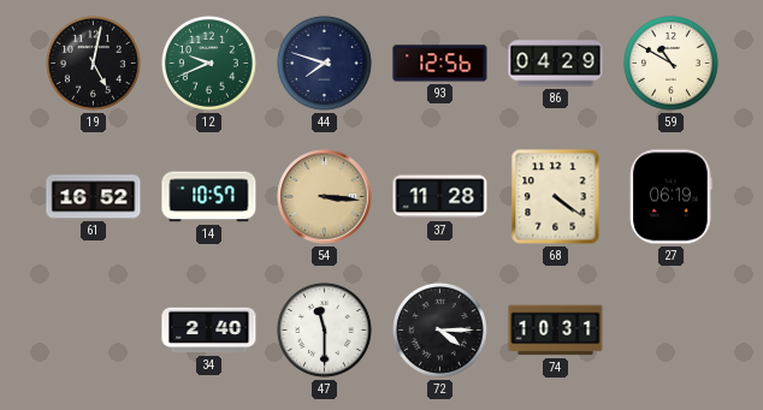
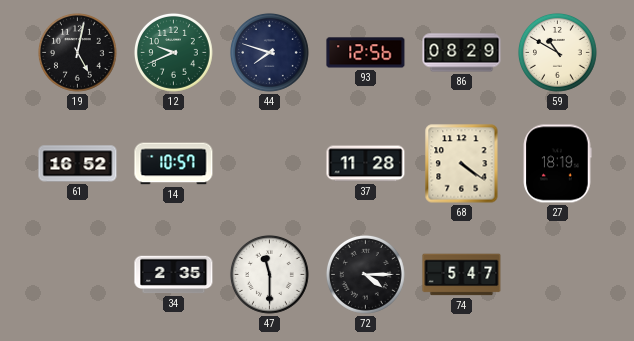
86: 04:29 -> 08:29
54: 3:16 -> none
27: 06:19 -> 18:19
34: 2:40 -> 2:35
74: 10:31 -> 5:47
